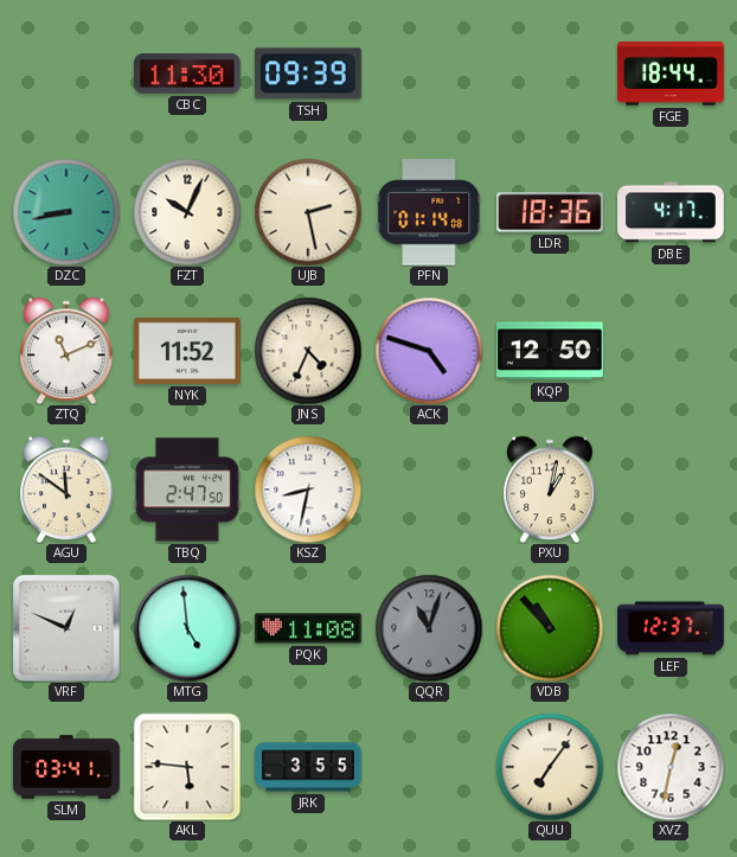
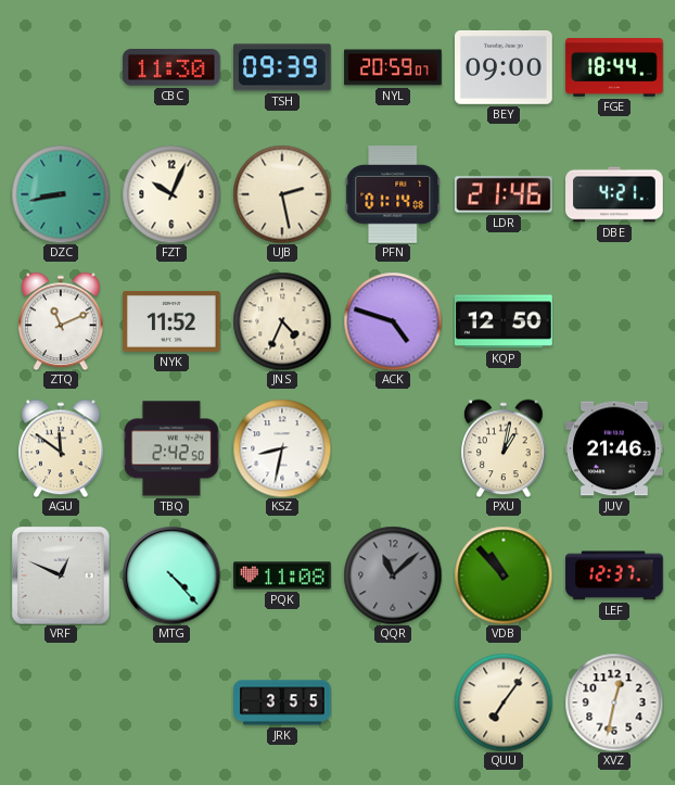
NYL: none -> 20:59
BEY: none -> 09:00
LDR: 18:36 -> 21:46
DBE: 4:17 -> 4:21
TBQ: 2:47 -> 2:42
JUV: none -> 21:46
MTG: 4:59 -> 4:23
QQR: 11:03 -> 11:08
SLM: 03:41 -> none
AKL: 5:46 -> none
